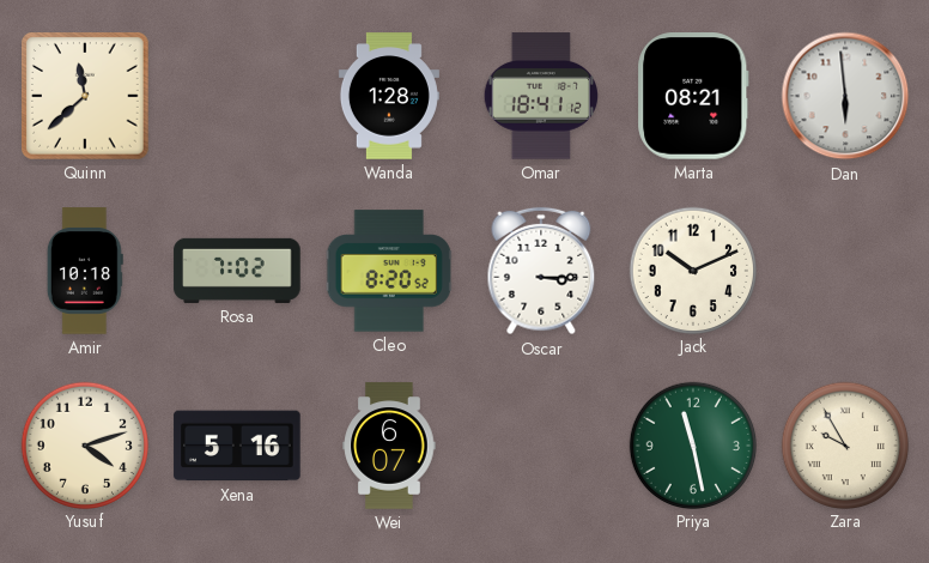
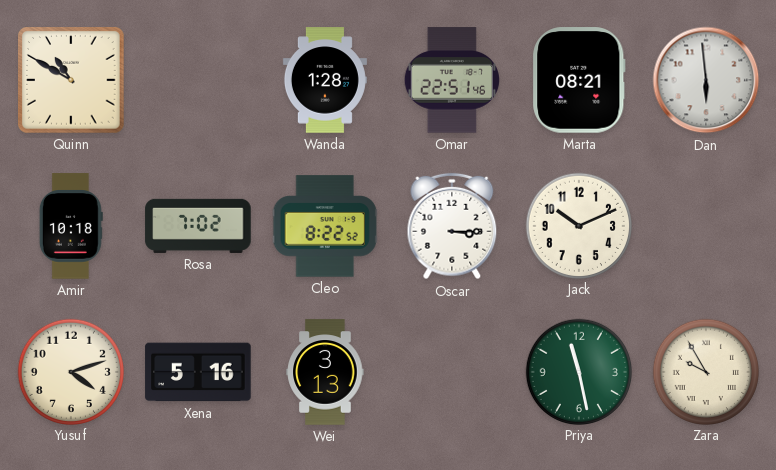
Quinn: 11:38 -> 10:50
Omar: 18:41 -> 22:51
Cleo: 8:20 -> 8:22
Wei: 6:07 -> 3:13
